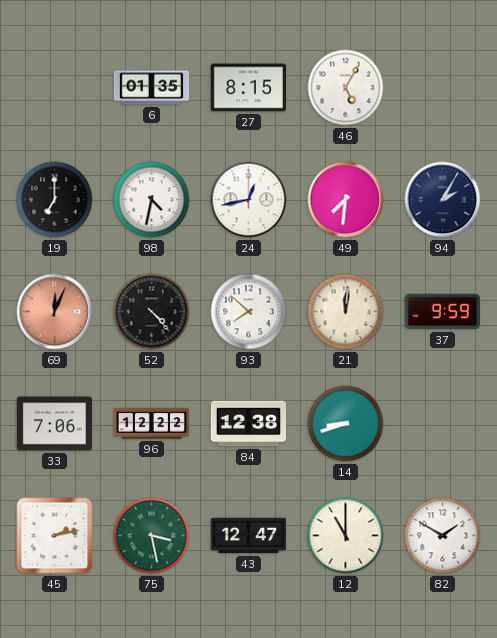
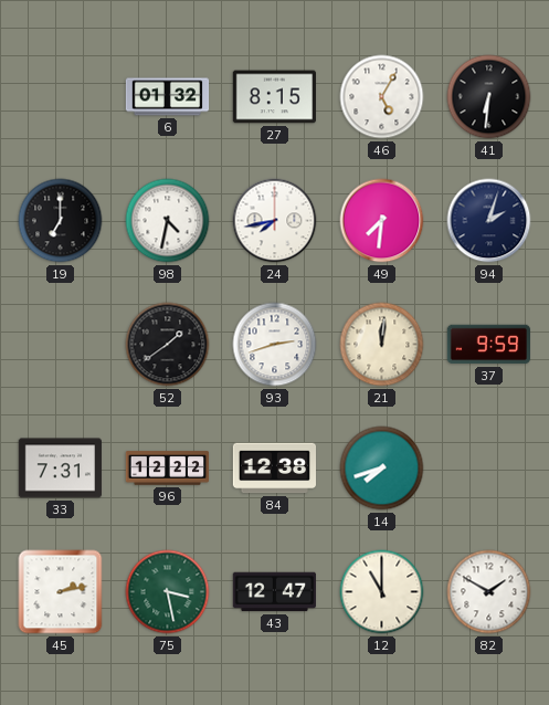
6: 01:35 -> 01:32
41: none -> 6:31
24: 12:43 -> 7:43
94: 2:05 -> 2:03
69: 12:04 -> none
52: 4:23 -> 1:39
93: 7:52 -> 2:42
33: 7:06 -> 7:31
14: 8:42 -> 7:42
